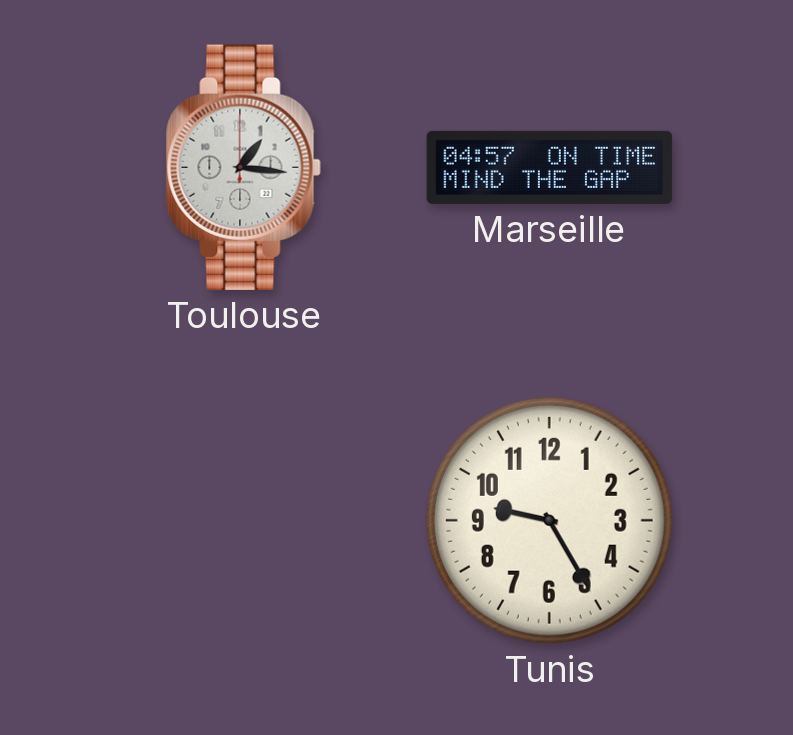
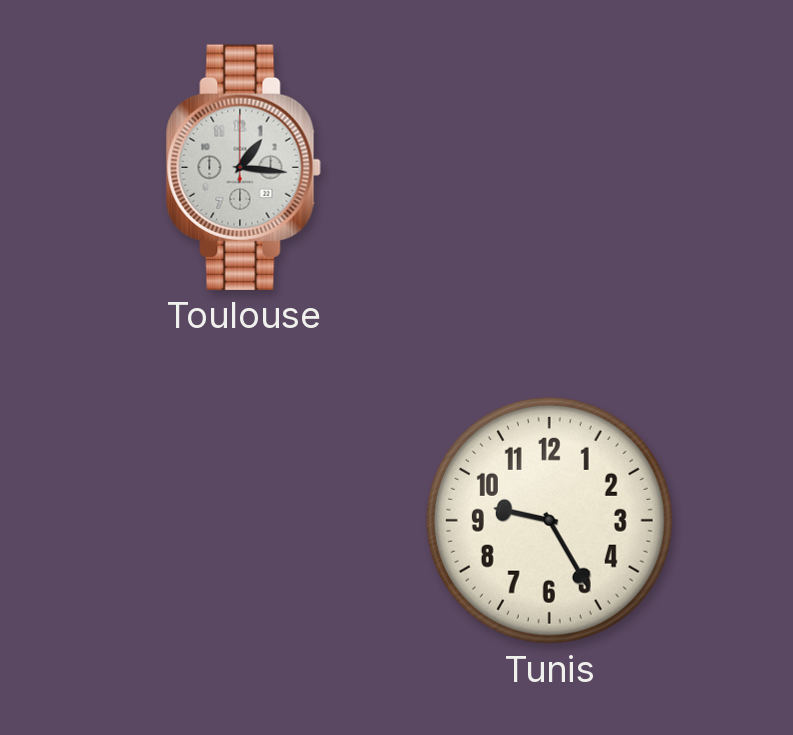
Marseille: 04:57 -> none
